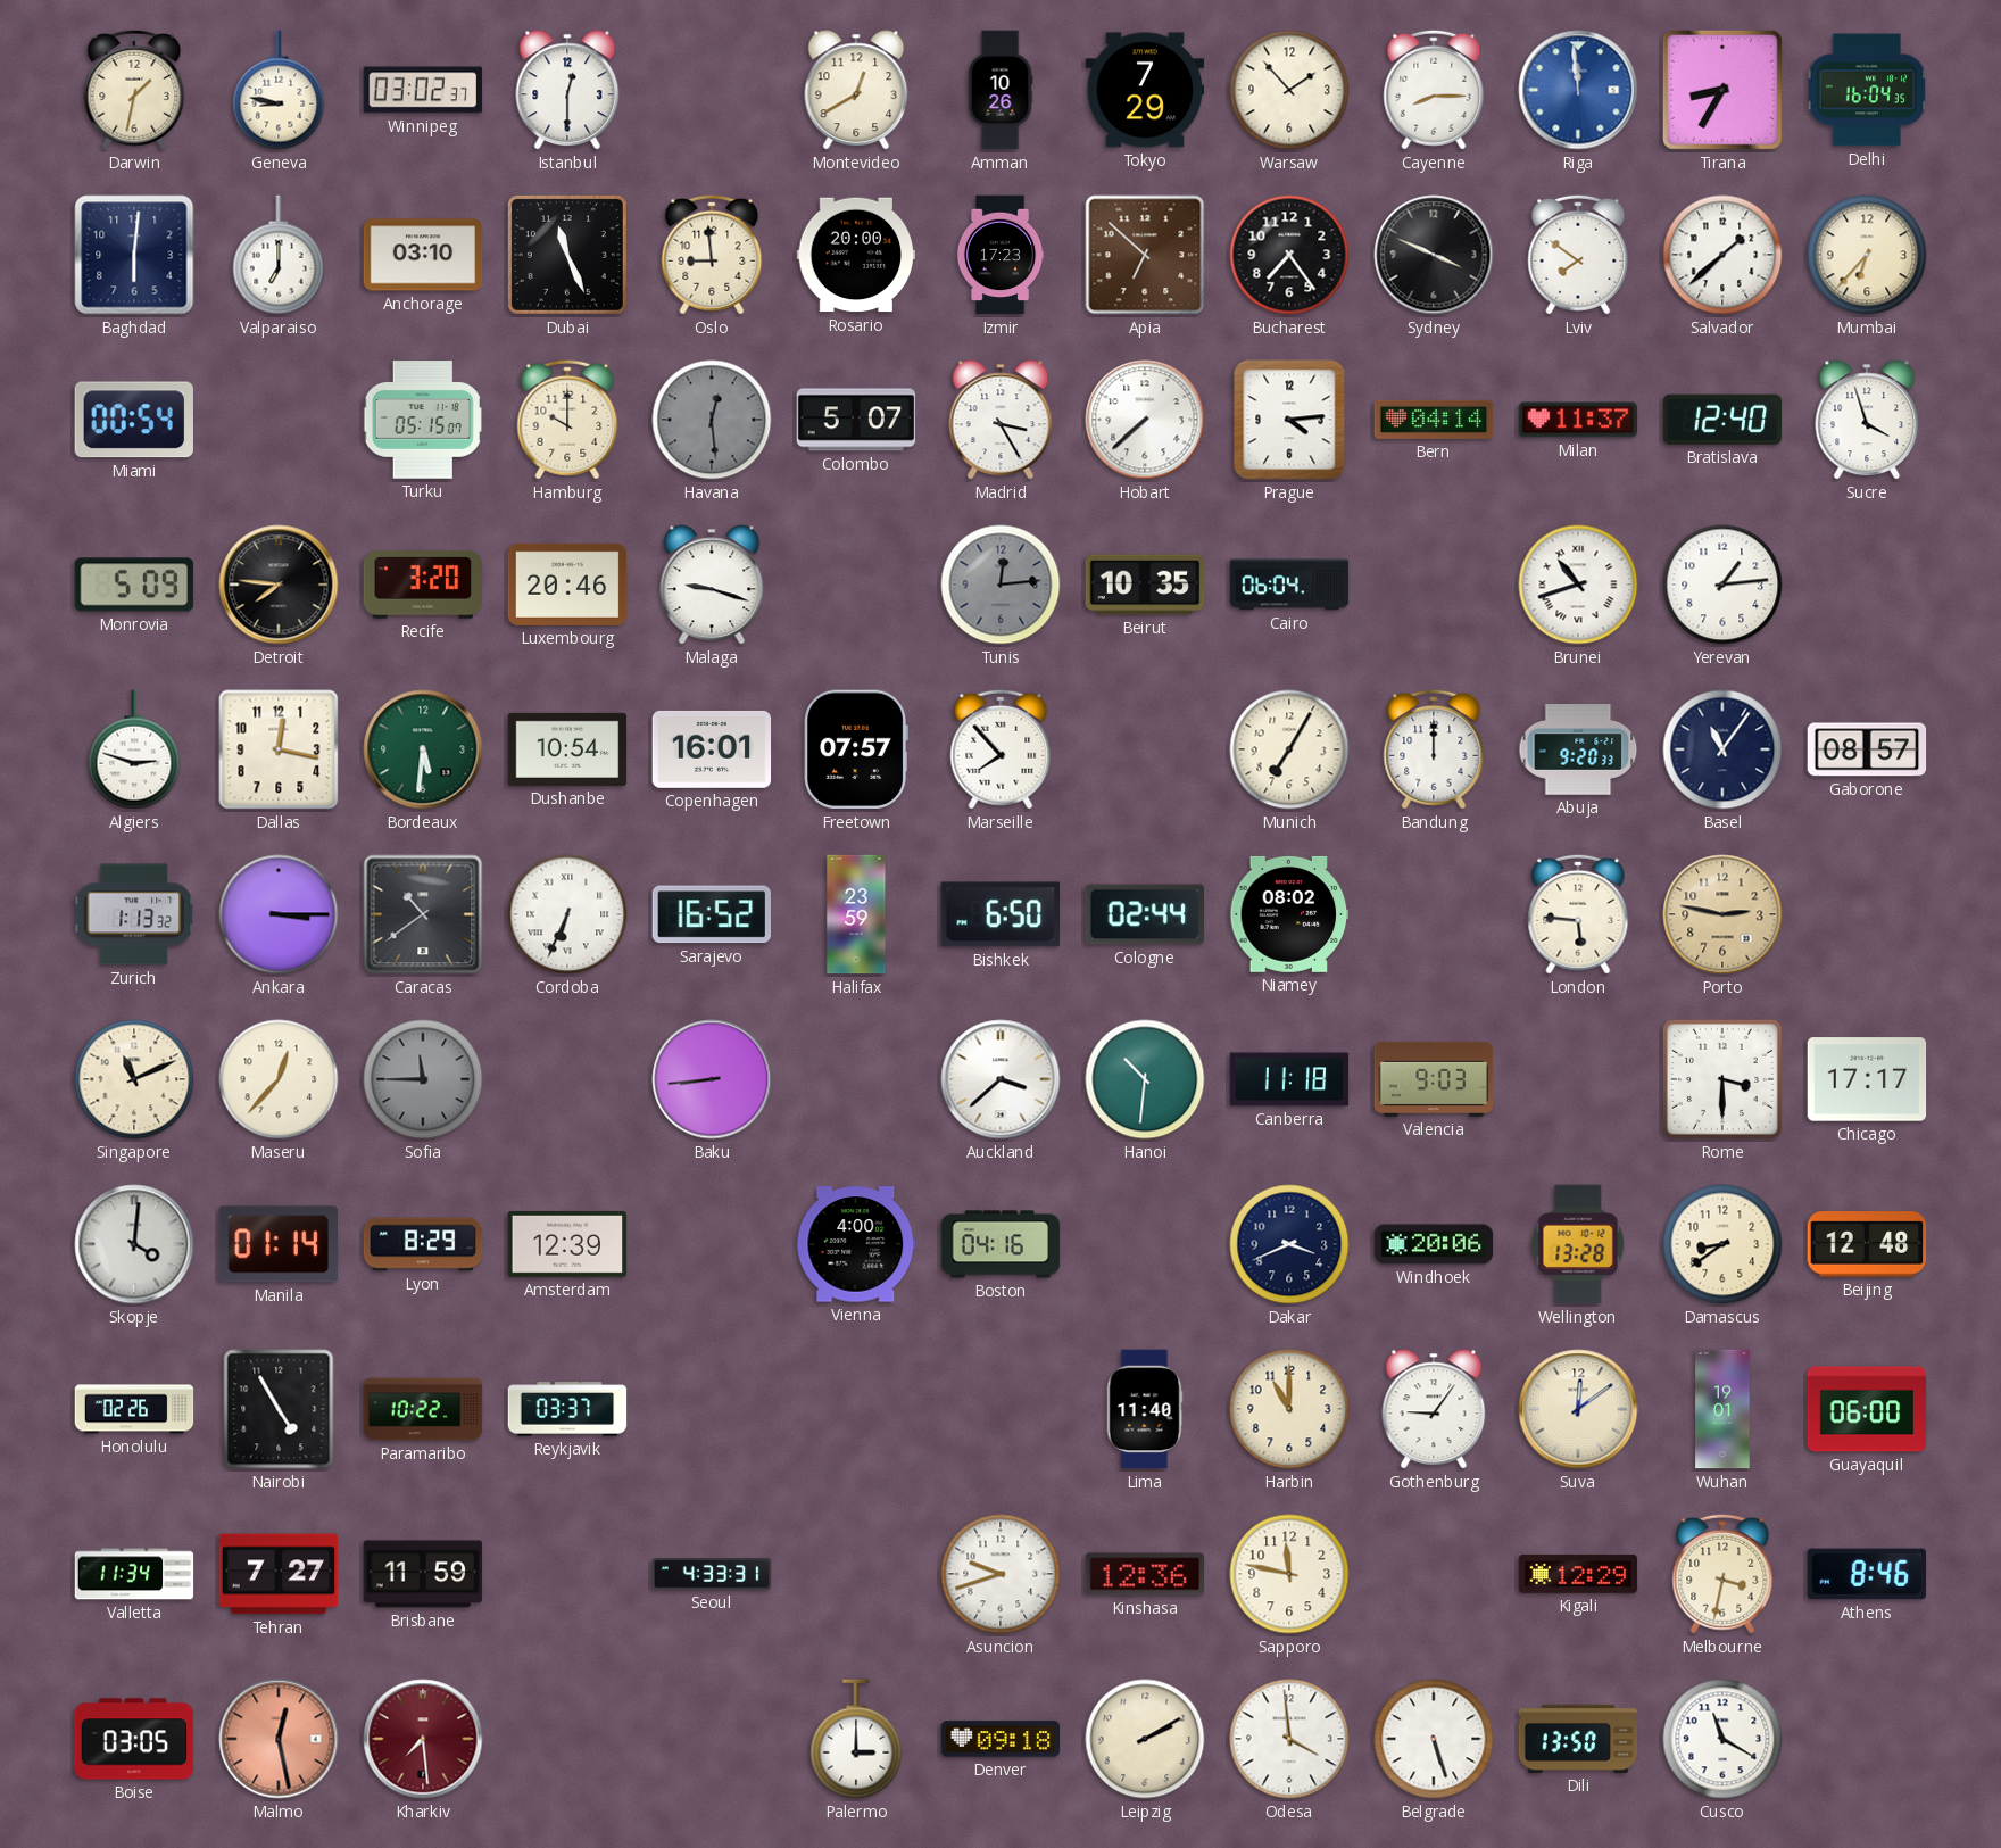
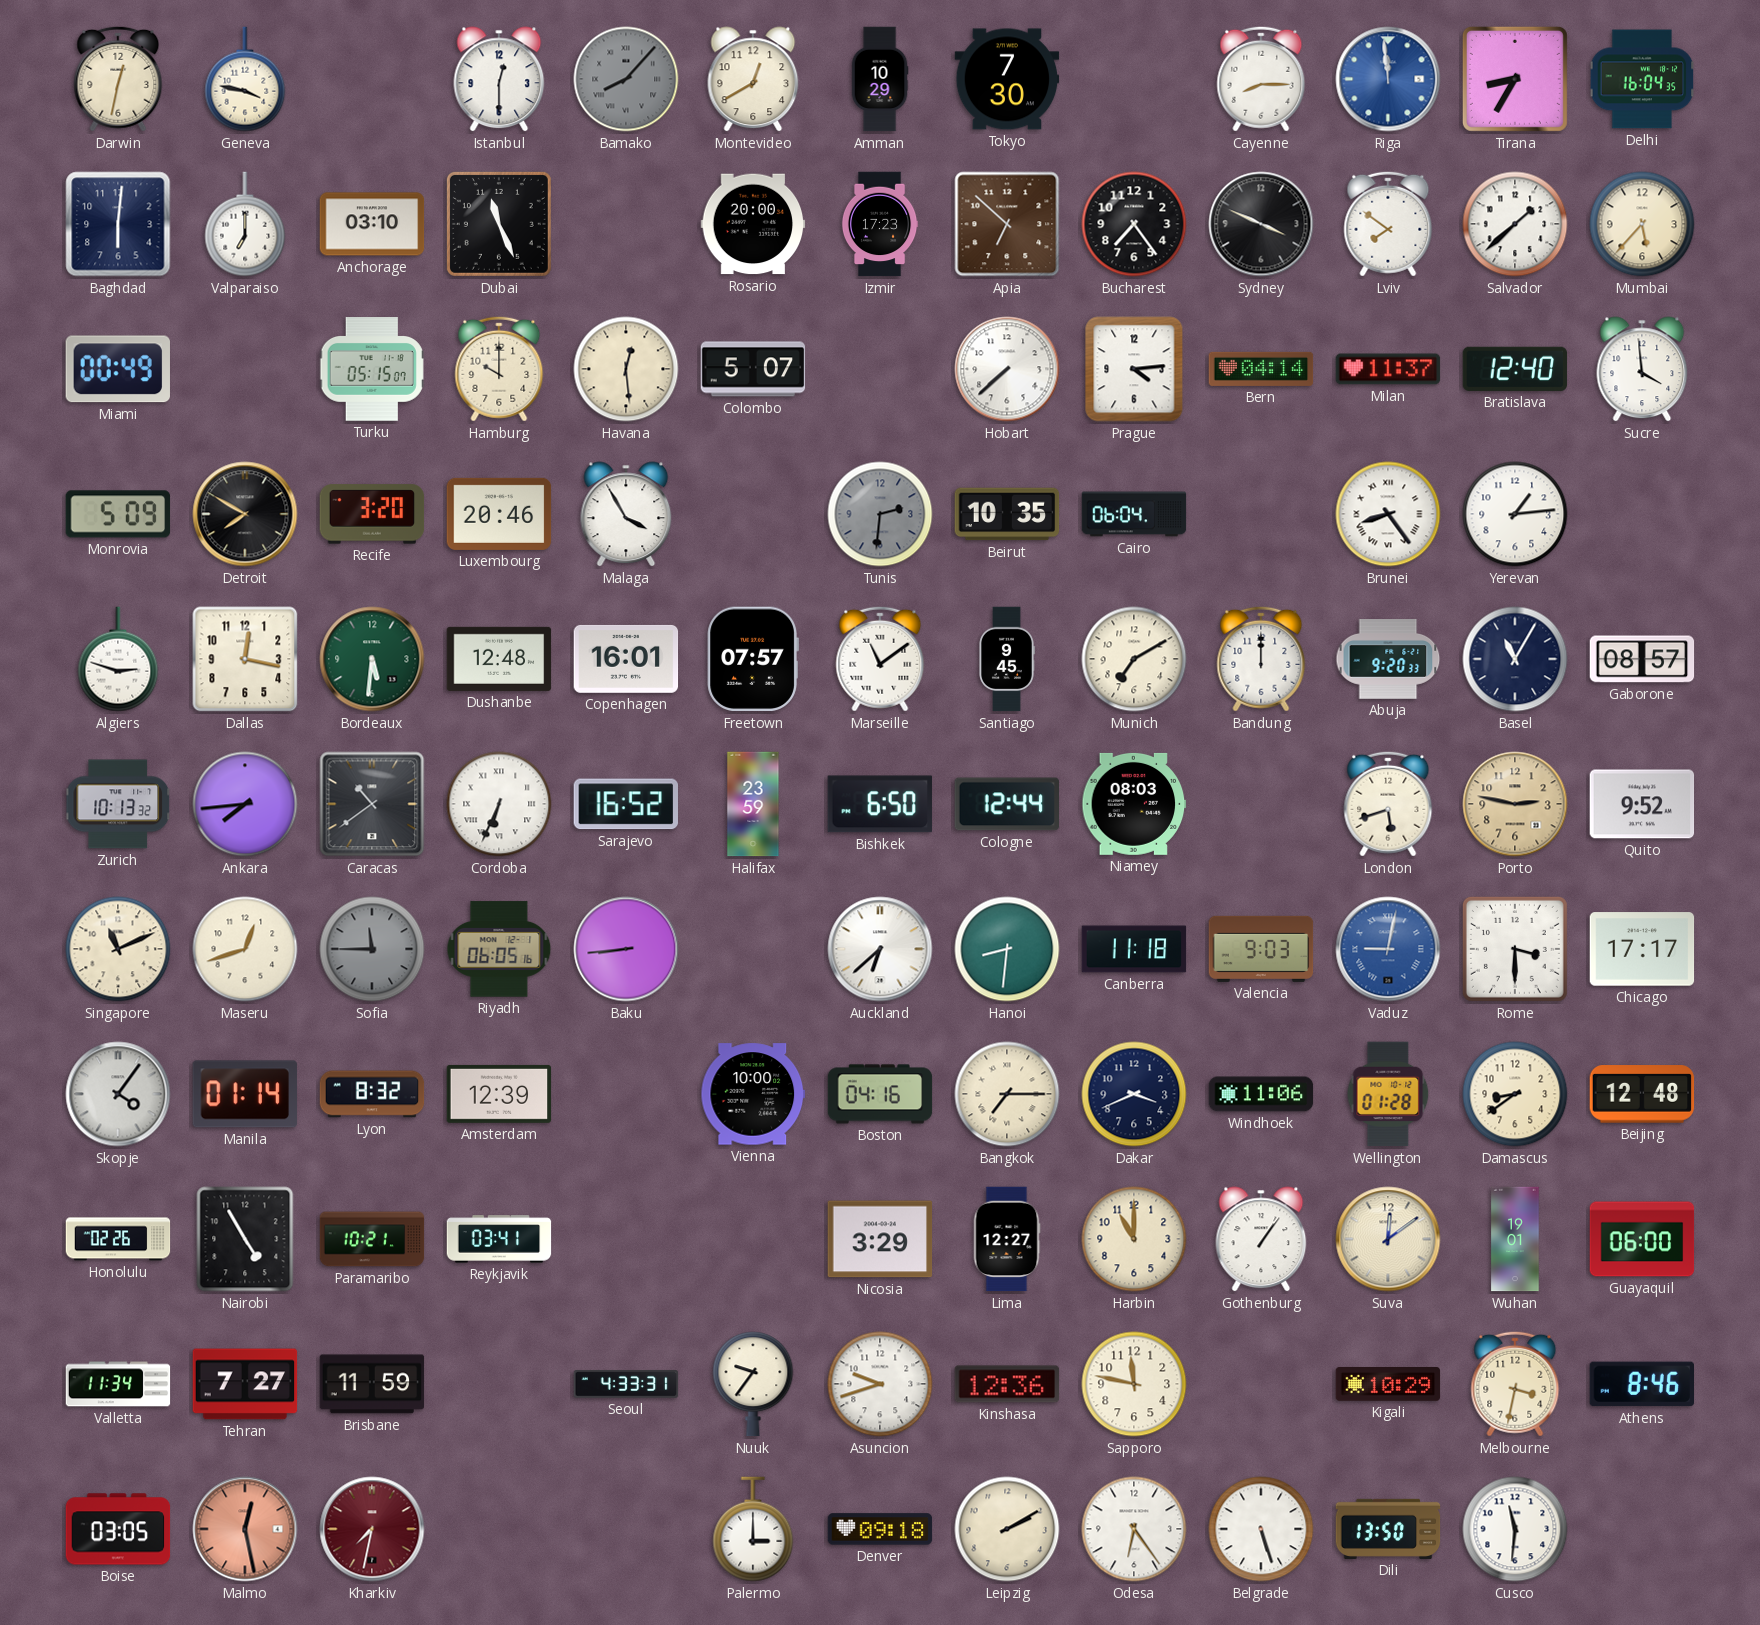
Darwin: 1:32 -> 12:32
Geneva: 8:47 -> 3:47
Winnipeg: 03:02 -> none
Bamako: none -> 8:07
Amman: 10:26 -> 10:29
Tokyo: 7:29 -> 7:30
Warsaw: 1:53 -> none
Oslo: 8:59 -> none
Mumbai: 6:37 -> 5:37
Miami: 00:54 -> 00:49
Havana dial: grey -> cream
Madrid: 3:25 -> none
Sucre: 3:57 -> 3:59
Detroit: 7:46 -> 7:50
Malaga: 9:18 -> 3:55
Tunis: 12:14 -> 2:31
Brunei: 10:42 -> 8:24
Dushanbe: 10:54 -> 12:48
Marseille: 7:53 -> 11:09
Santiago: none -> 9:45
Munich: 7:05 -> 7:10
Basel: 11:06 -> 11:05
Zurich: 1:13 -> 10:13
Ankara: 3:15 -> 7:44
Cologne: 02:44 -> 12:44
Niamey: 08:02 -> 08:03
London: 5:46 -> 5:42
Quito: none -> 9:52
Maseru: 12:37 -> 12:42
Riyadh: none -> 06:05
Auckland: 3:38 -> 6:38
Hanoi: 10:31 -> 8:31
Vaduz: none -> 9:02
Skopje: 4:01 -> 4:06
Lyon: 8:29 -> 8:32
Vienna: 4:00 -> 10:00
Bangkok: none -> 7:15
Windhoek: 20:06 -> 11:06
Wellington: 13:28 -> 01:28
Paramaribo: 10:22 -> 10:21
Reykjavik: 03:37 -> 03:41
Nicosia: none -> 3:29
Lima: 11:40 -> 12:27
Gothenburg: 9:06 -> 1:06
Nuuk: none -> 9:36
Kigali: 12:29 -> 10:29
Kharkiv: 7:29 -> 7:32
Odesa: 3:59 -> 6:24
Cusco: 11:20 -> 11:31
